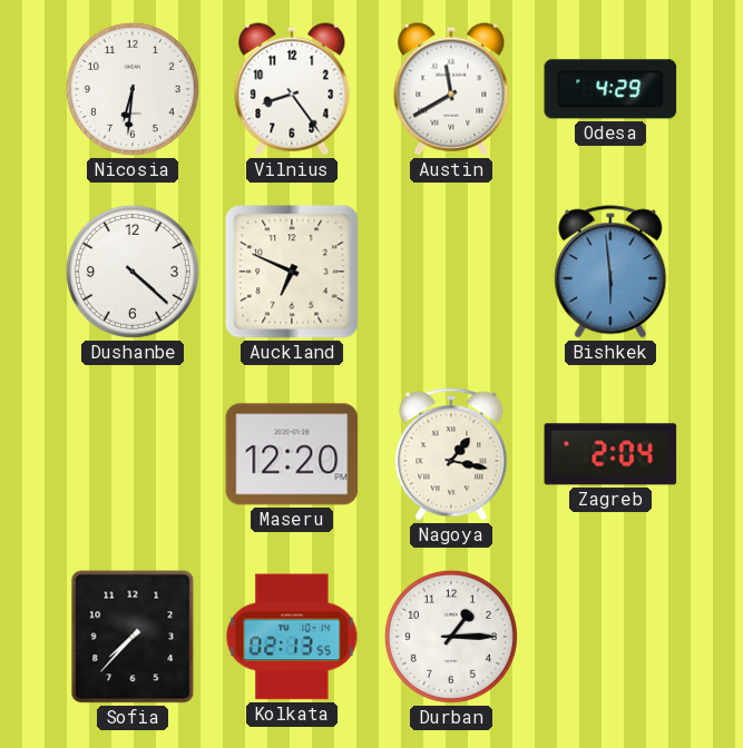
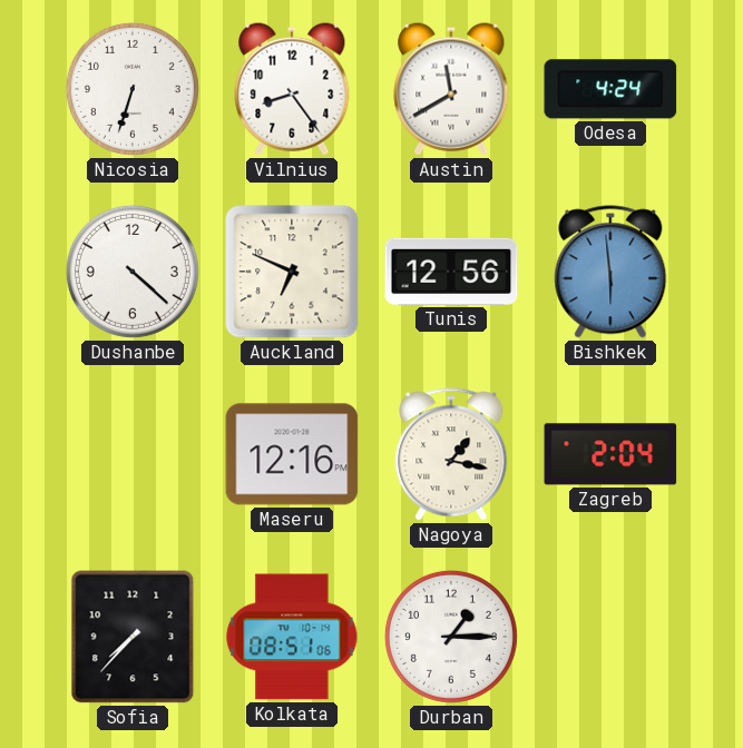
Nicosia: 6:31 -> 6:33
Odesa: 4:29 -> 4:24
Tunis: none -> 12:56
Maseru: 12:20 -> 12:16
Kolkata: 02:13 -> 08:51
